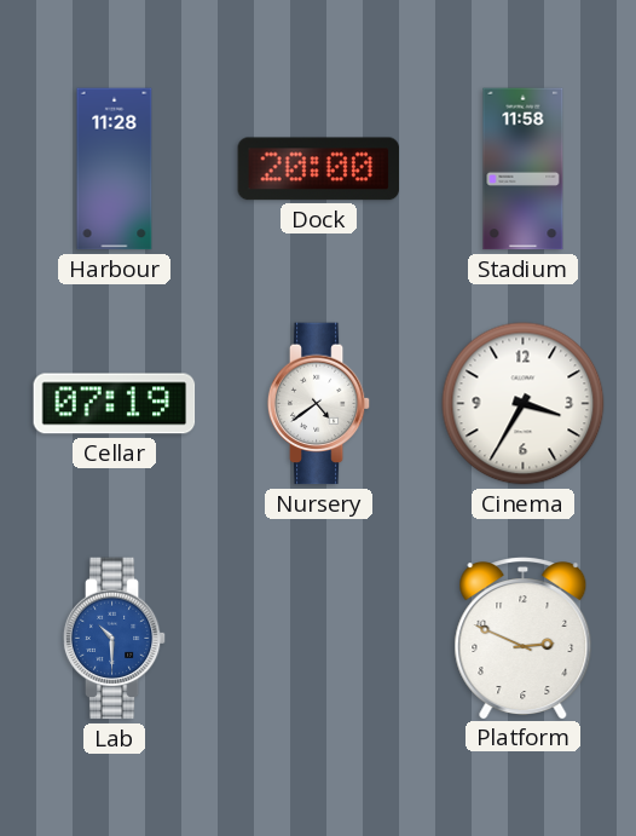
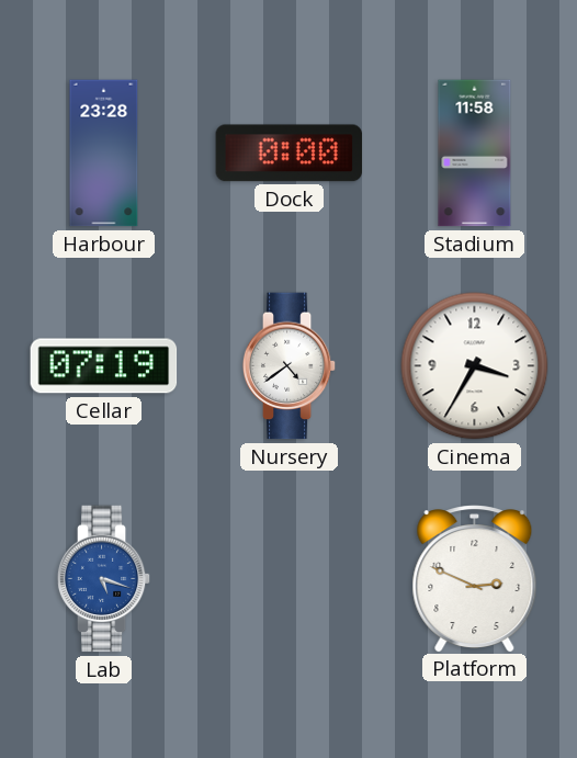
Harbour: 11:28 -> 23:28
Dock: 20:00 -> 0:00
Lab: 10:30 -> 5:18
